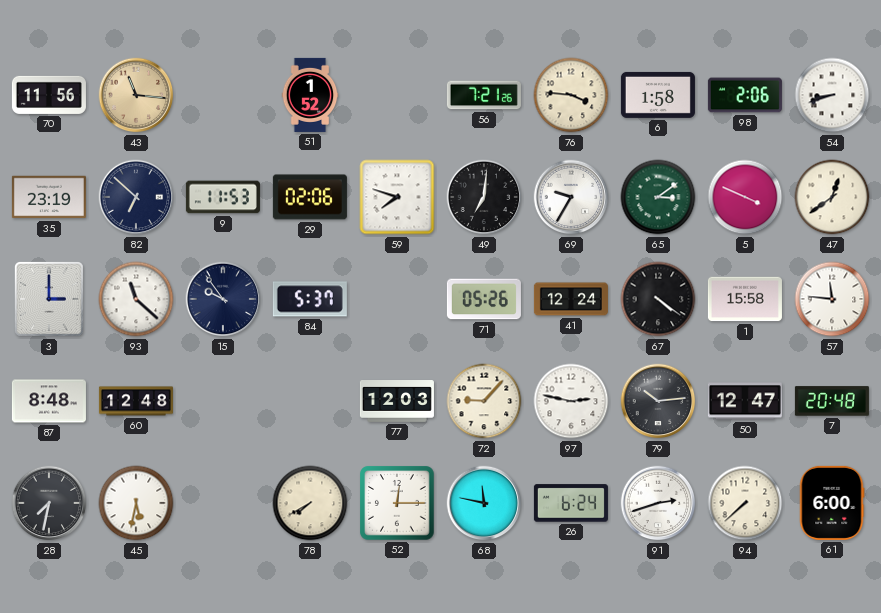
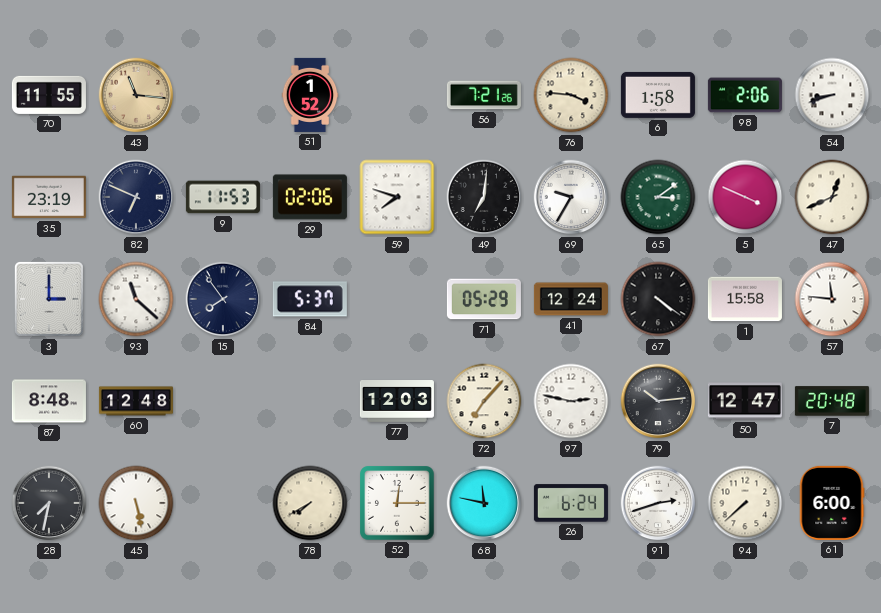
70: 11:56 -> 11:55
82: 6:52 -> 6:49
47: 12:39 -> 12:41
15: 9:54 -> 7:54
71: 05:26 -> 05:29
72: 9:07 -> 7:07
45: 5:32 -> 5:28
